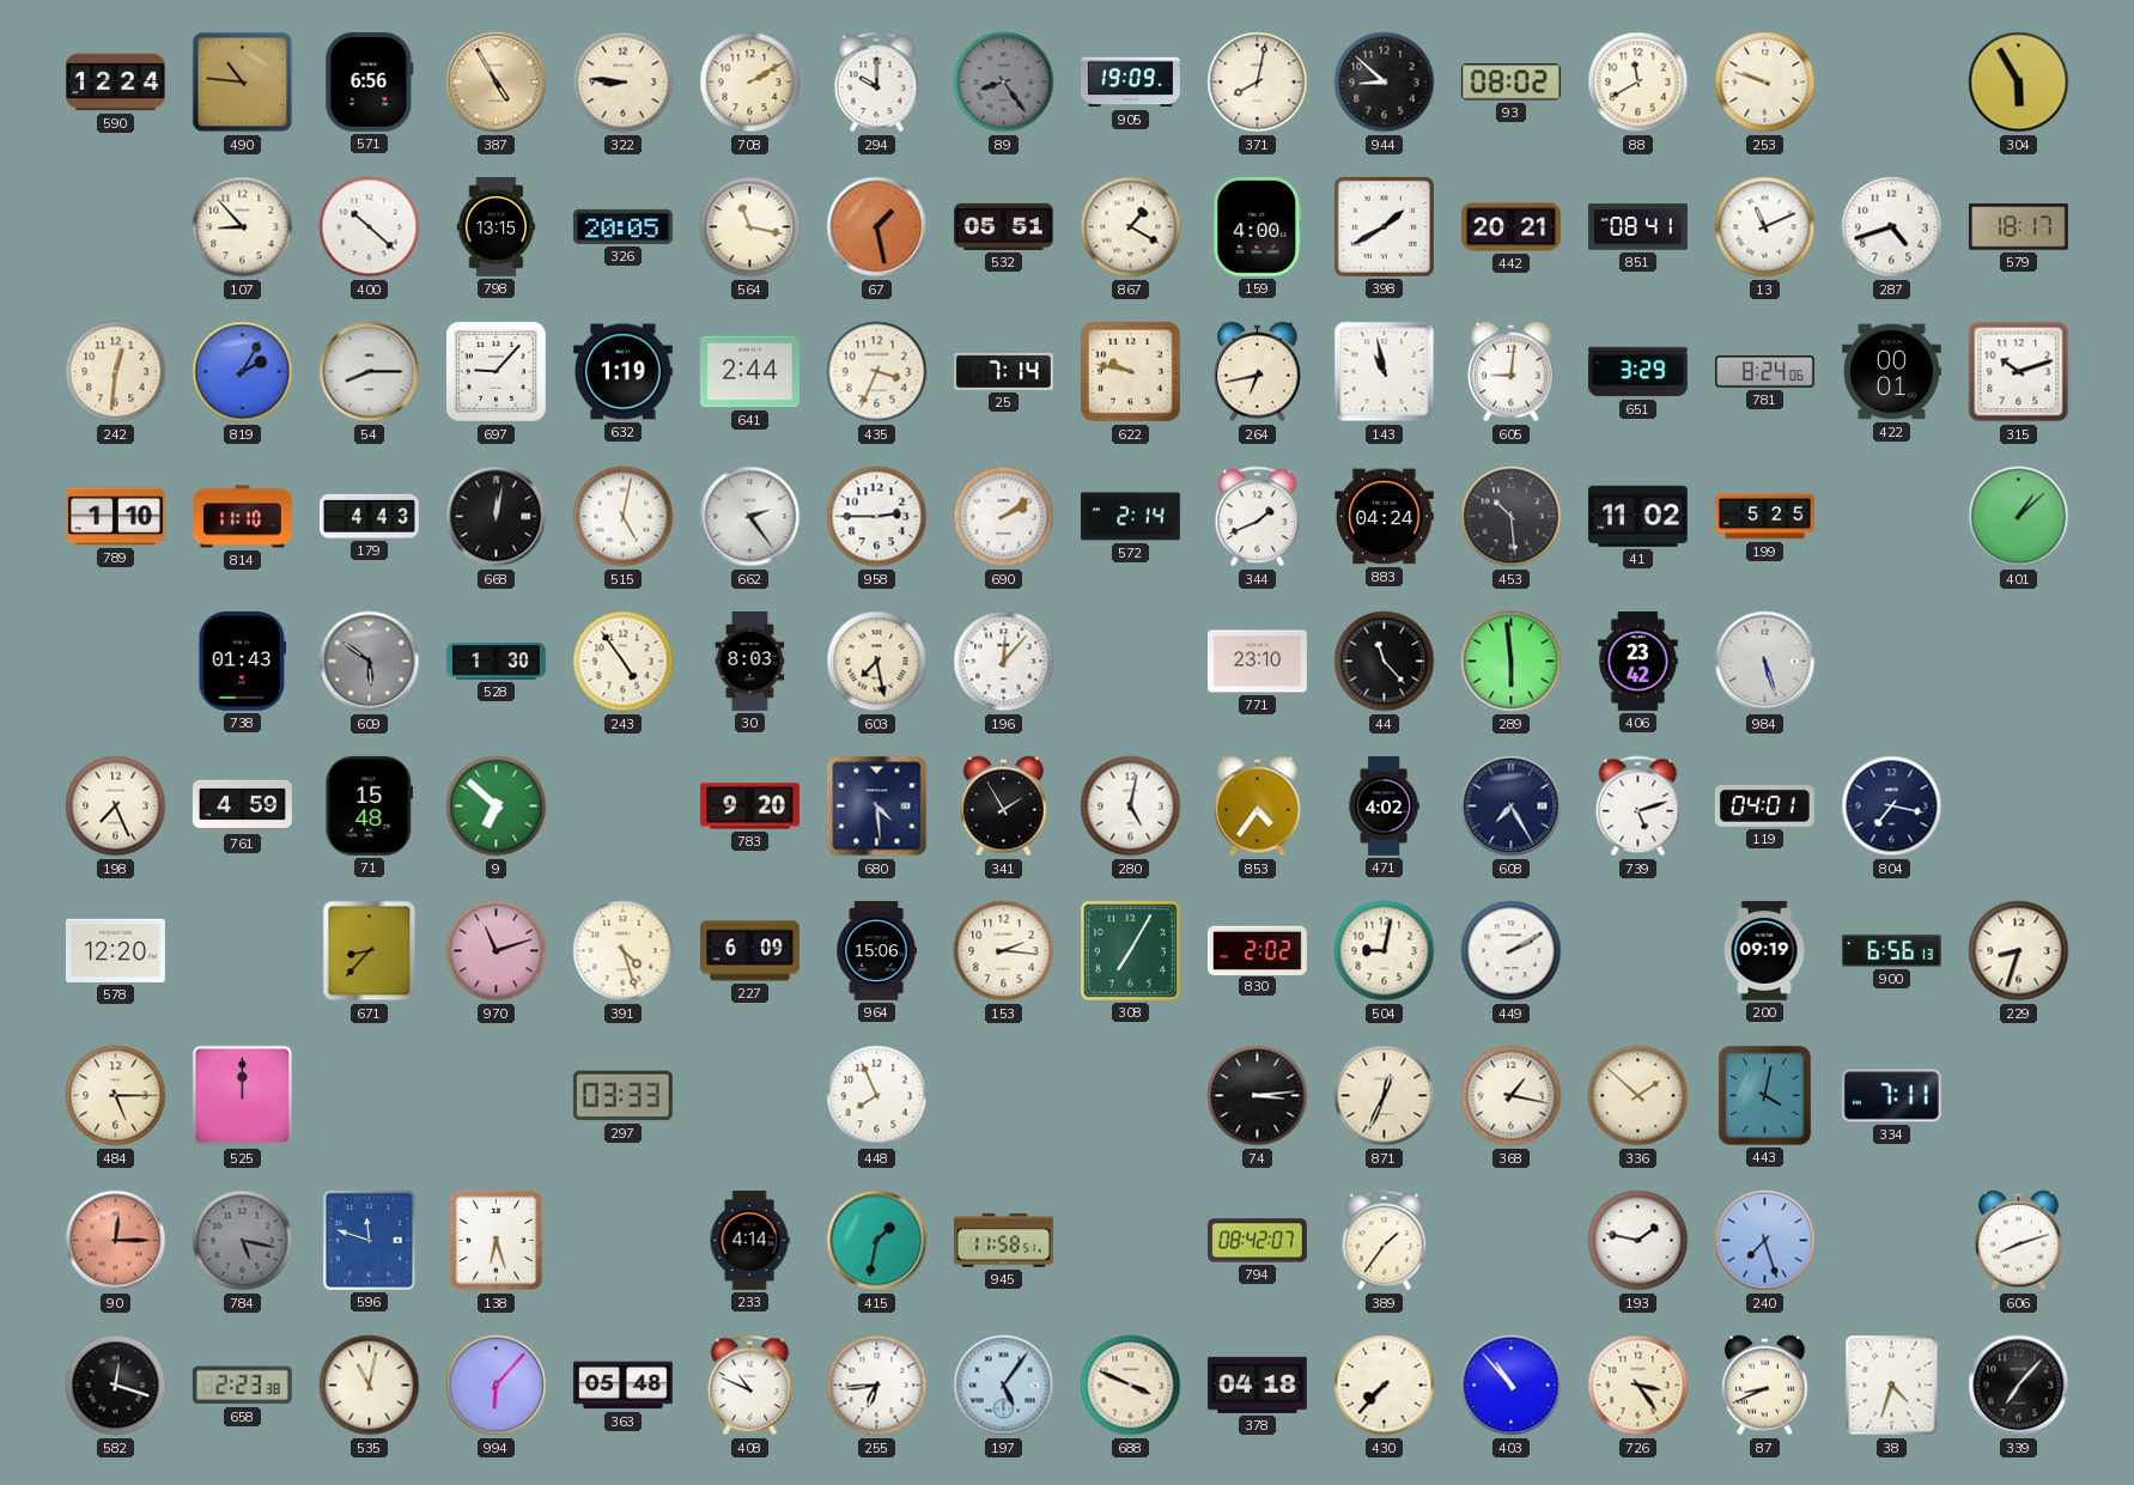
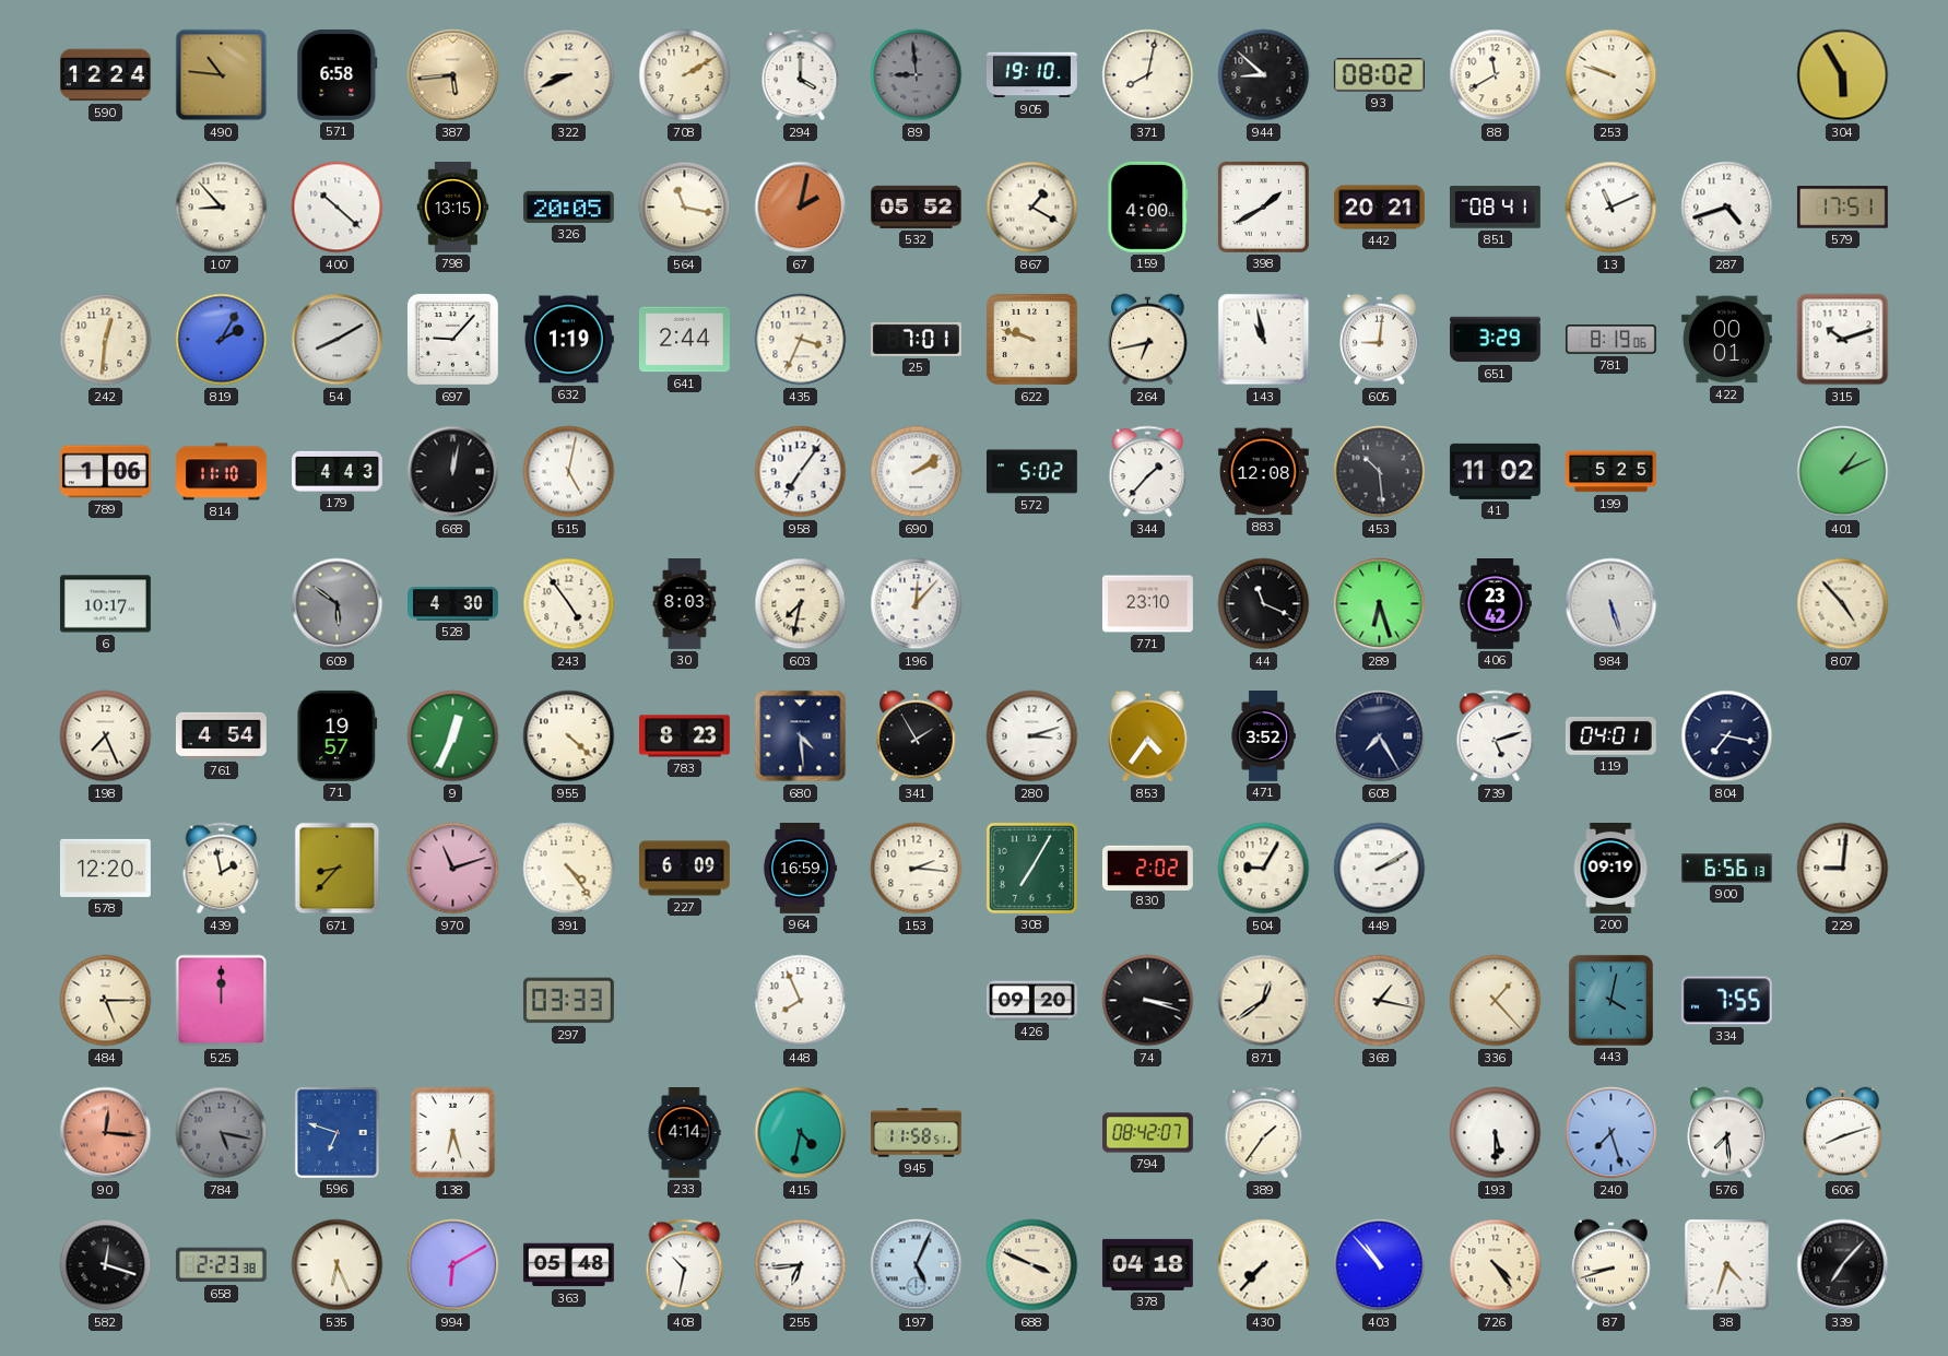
571: 6:56 -> 6:58
387: 4:55 -> 5:44
322: 8:46 -> 8:41
294: 10:00 -> 4:00
89: 8:24 -> 8:59
905: 19:09 -> 19:10
67: 1:28 -> 2:02
532: 05:51 -> 05:52
579: 18:17 -> 17:51
54: 8:15 -> 8:10
25: 7:14 -> 7:01
622: 9:47 -> 9:48
781: 8:24 -> 8:19
789: 1:10 -> 1:06
662: 2:24 -> none
958: 2:45 -> 7:06
572: 2:14 -> 5:02
344: 1:41 -> 1:37
883: 04:24 -> 12:08
401: 1:08 -> 1:11
6: none -> 10:17
738: 01:43 -> none
528: 1:30 -> 4:30
603: 7:28 -> 7:32
44: 11:23 -> 11:19
289: 5:59 -> 6:27
807: none -> 4:53
761: 4:59 -> 4:54
71: 15:48 -> 19:57
9: 6:52 -> 12:34
955: none -> 4:22
783: 9:20 -> 8:23
280: 5:02 -> 3:12
471: 4:02 -> 3:52
439: none -> 1:58
391: 4:27 -> 4:24
964: 15:06 -> 16:59
504: 9:02 -> 9:05
229: 8:33 -> 9:01
426: none -> 09:20
74: 3:14 -> 3:18
871: 12:34 -> 12:39
336: 1:52 -> 1:23
334: 7:11 -> 7:55
90: 12:15 -> 12:16
596: 11:48 -> 6:48
415: 1:32 -> 4:32
193: 1:47 -> 5:30
576: none -> 7:29
535: 11:02 -> 6:26
994: 6:07 -> 6:10
408: 10:49 -> 10:32
197: 5:06 -> 5:04
726: 3:24 -> 4:24
87: 8:41 -> 8:42
